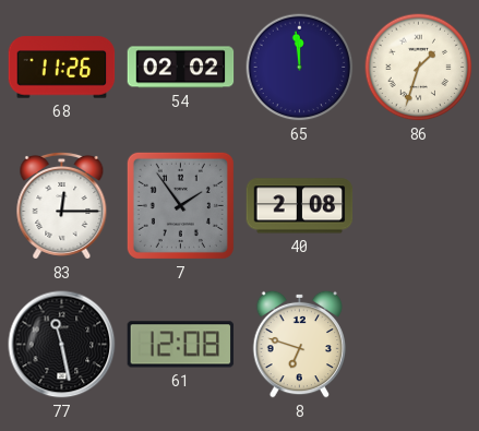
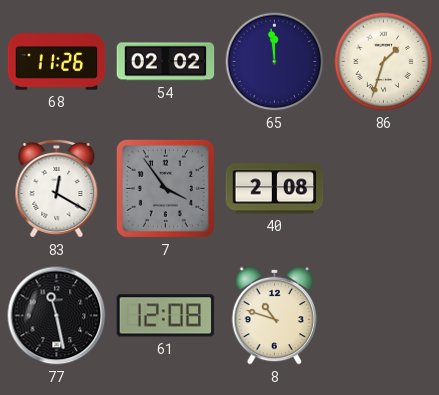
83: 12:15 -> 12:20
7: 1:54 -> 3:54
8: 6:48 -> 10:48
